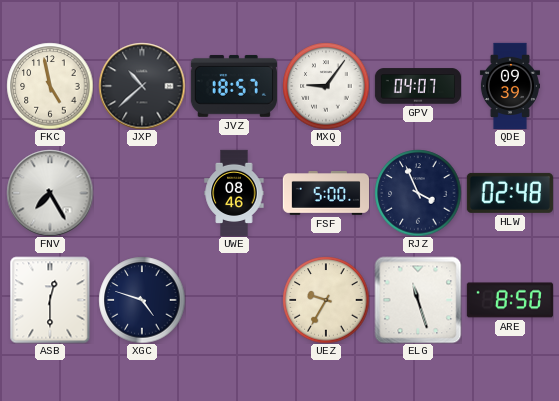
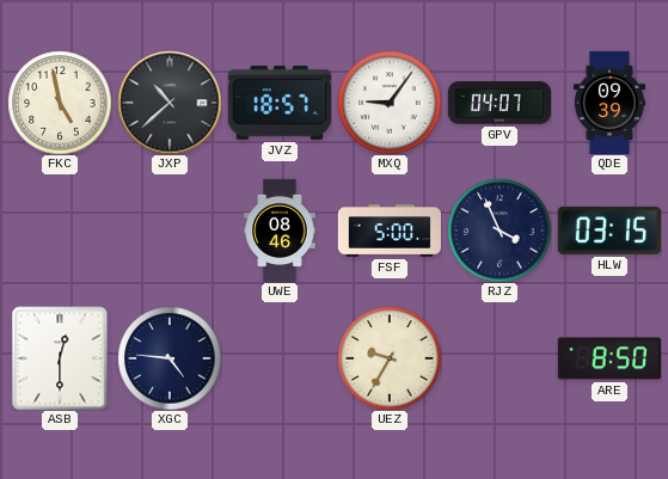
FNV: 7:25 -> none
HLW: 02:48 -> 03:15
XGC: 4:48 -> 4:46
ELG: 11:27 -> none
